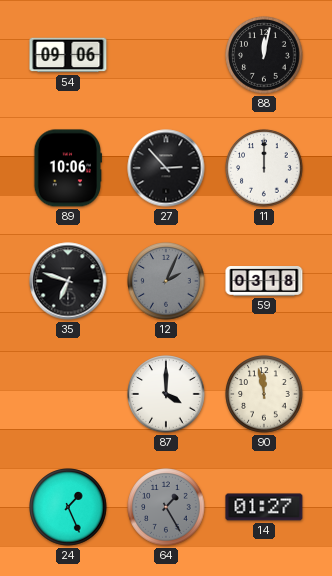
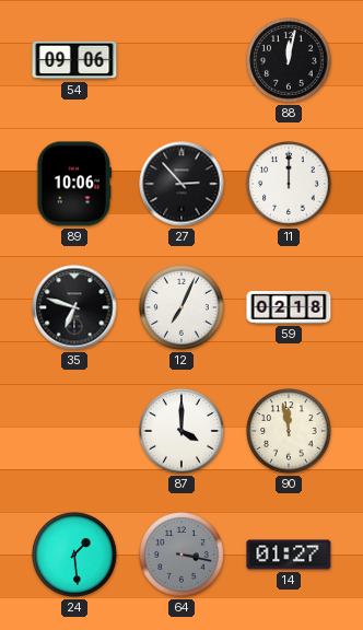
12: 2:04 -> 7:04
12 dial: grey -> white
59: 03:18 -> 02:18
24: 1:26 -> 1:29
64: 1:25 -> 3:17
